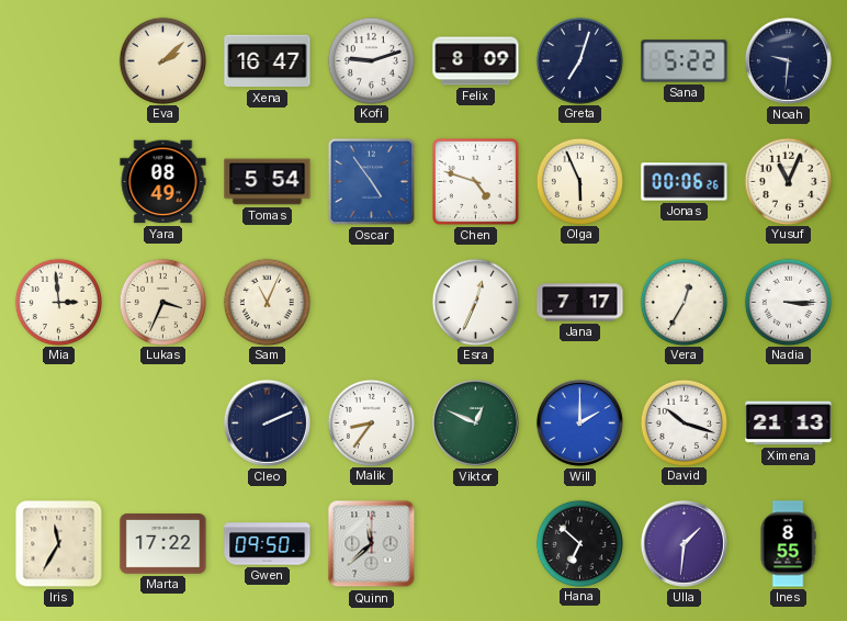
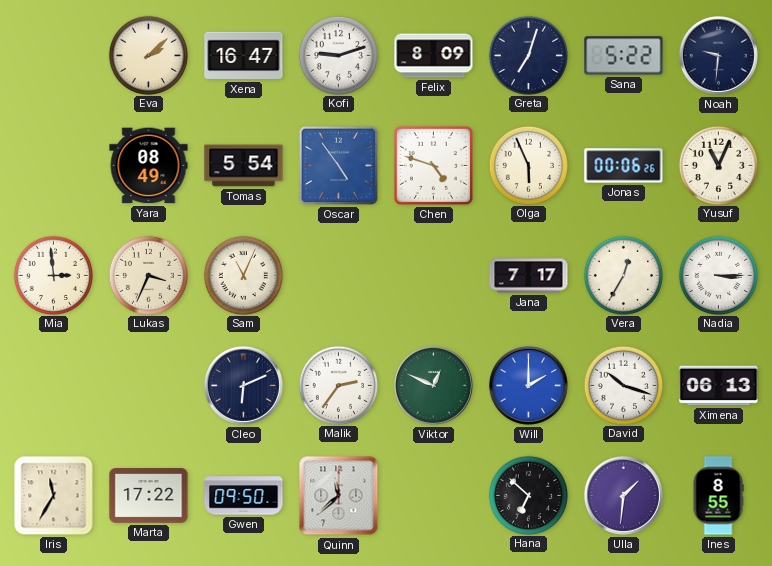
Esra: 12:34 -> none
Cleo: 2:11 -> 6:11
Malik: 8:36 -> 2:36
Ximena: 21:13 -> 06:13
